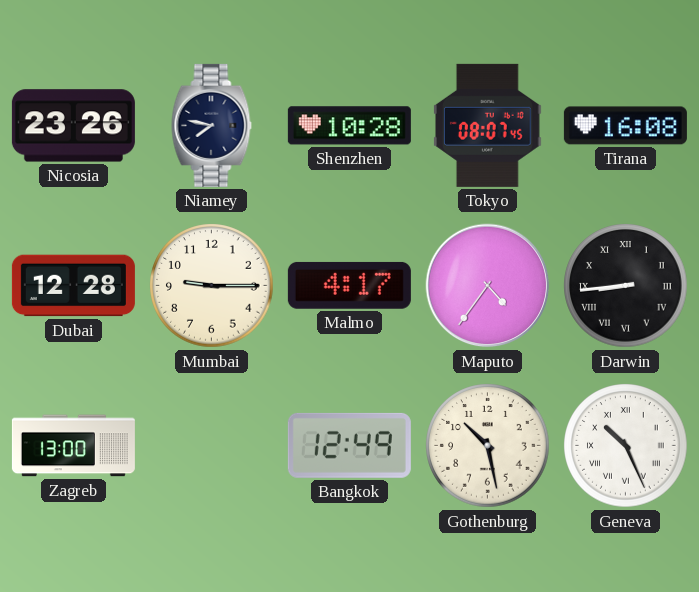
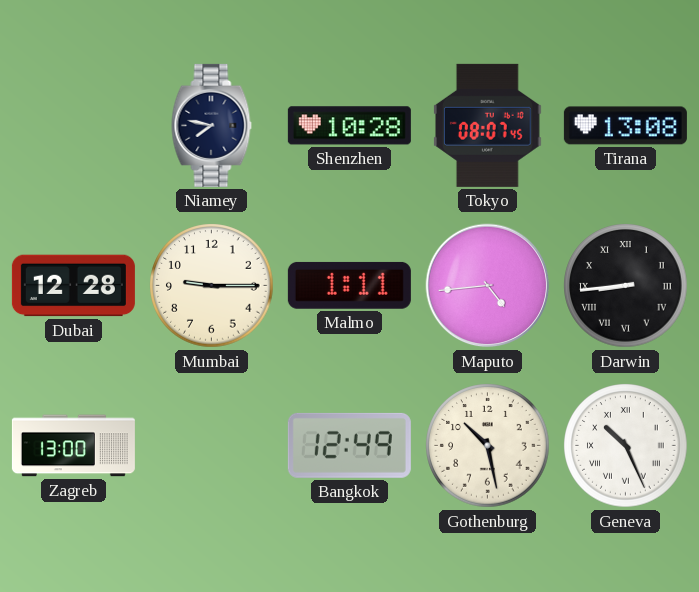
Nicosia: 23:26 -> none
Tirana: 16:08 -> 13:08
Malmo: 4:17 -> 1:11
Maputo: 4:36 -> 4:44
